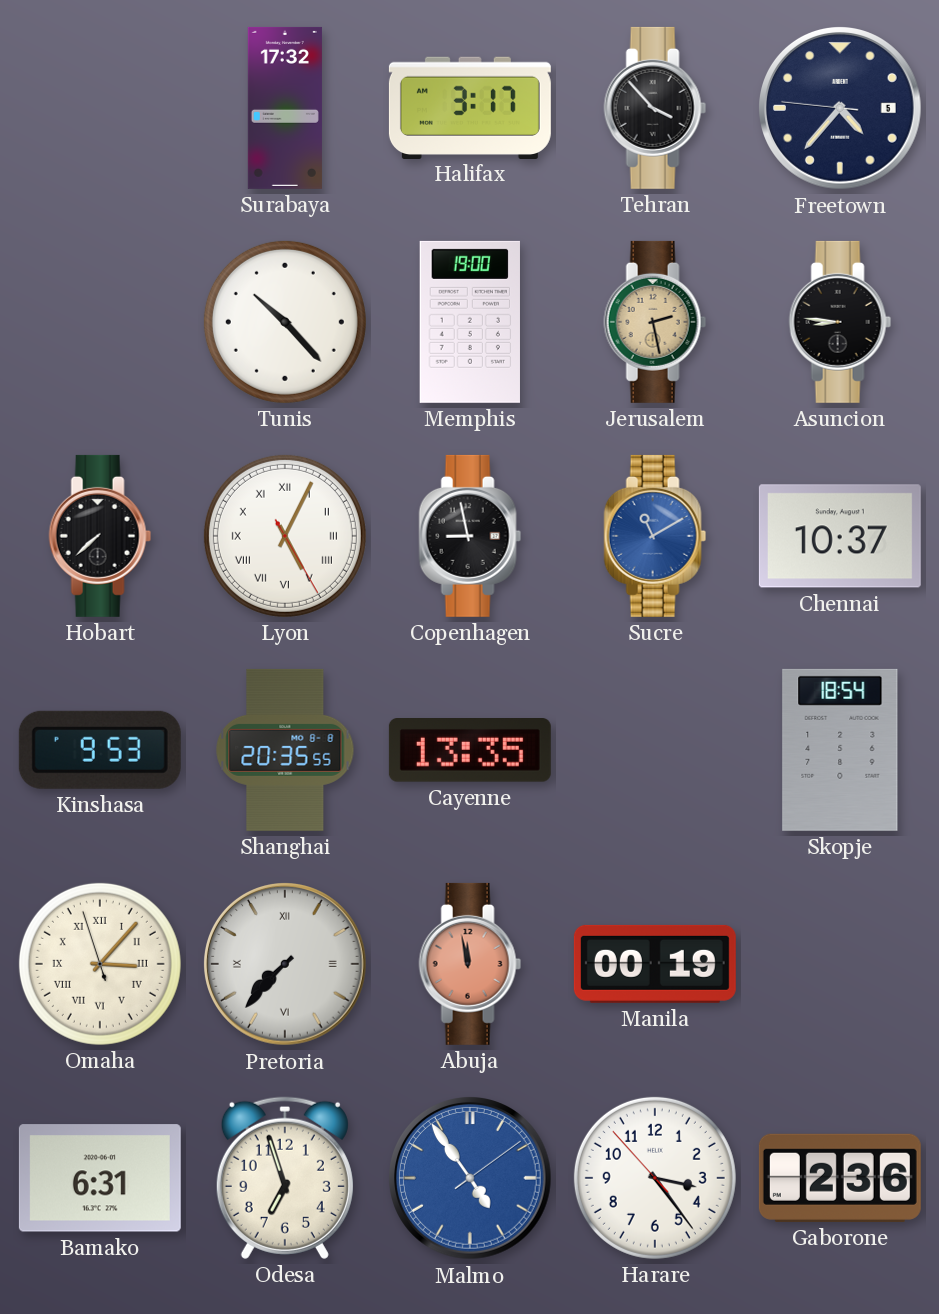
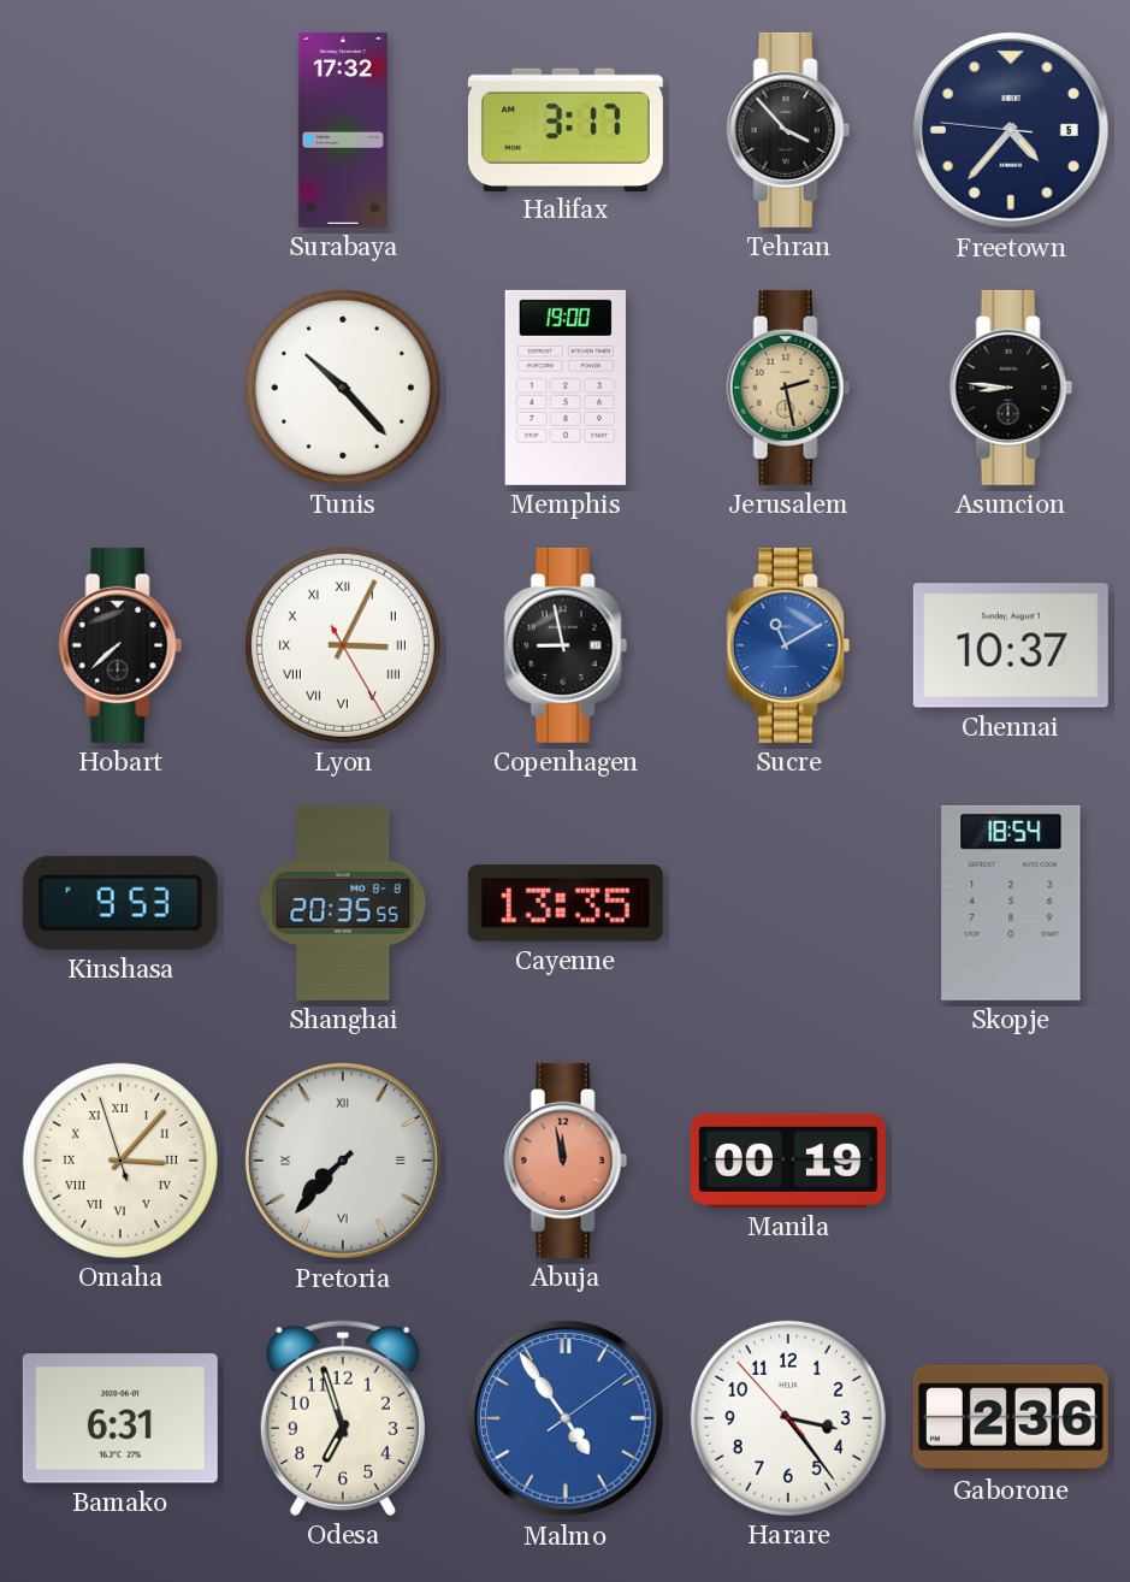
Lyon: 5:04 -> 3:04
